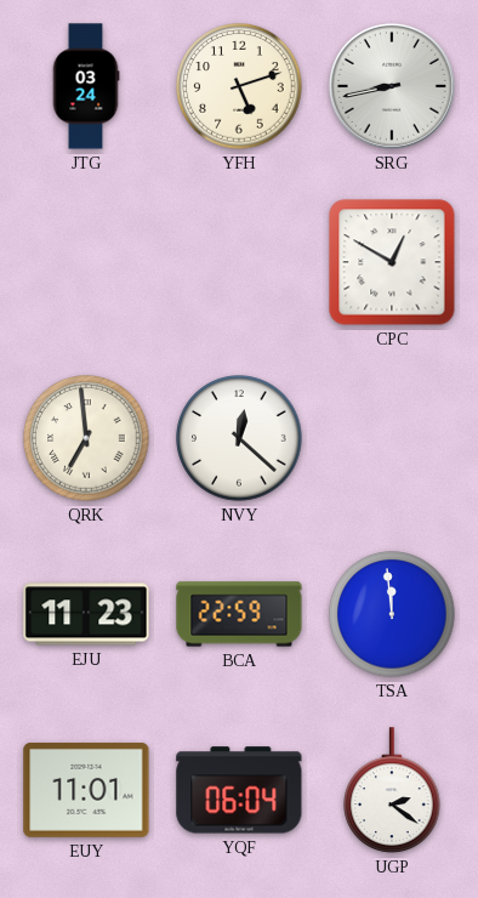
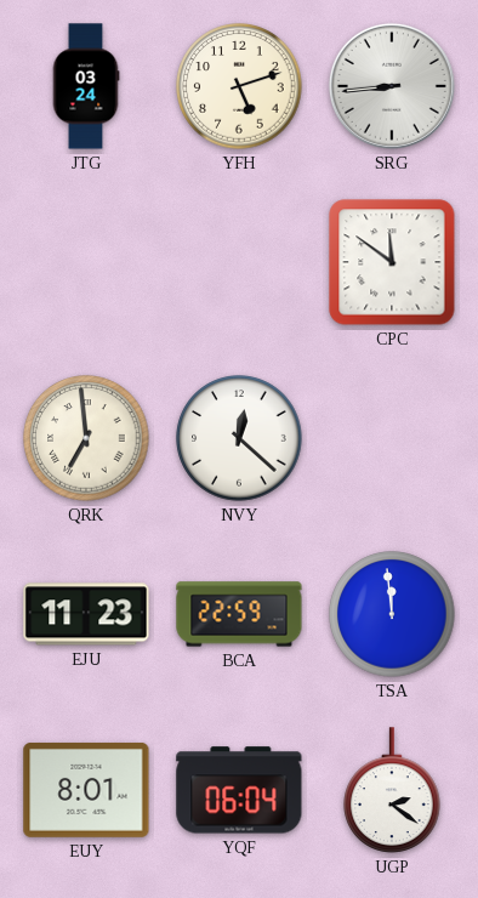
SRG: 8:43 -> 8:44
CPC: 12:50 -> 11:51
EUY: 11:01 -> 8:01
